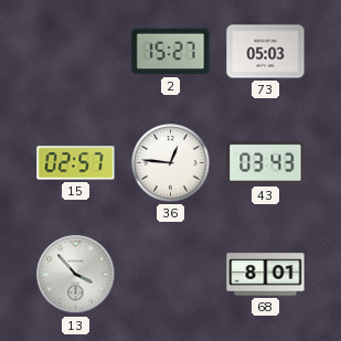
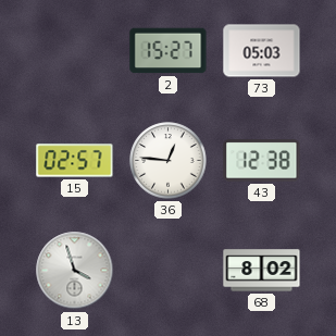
43: 03:43 -> 12:38
13: 3:53 -> 3:57
68: 8:01 -> 8:02
